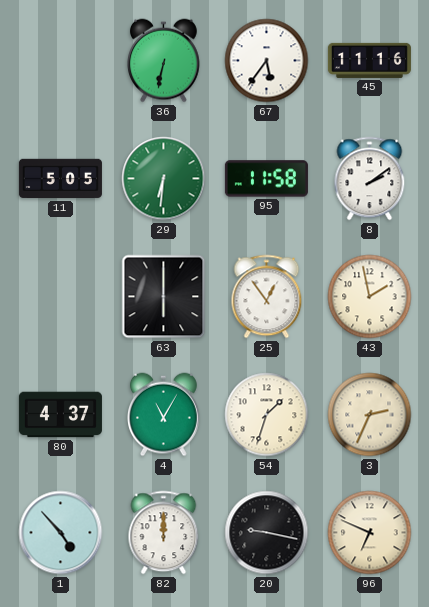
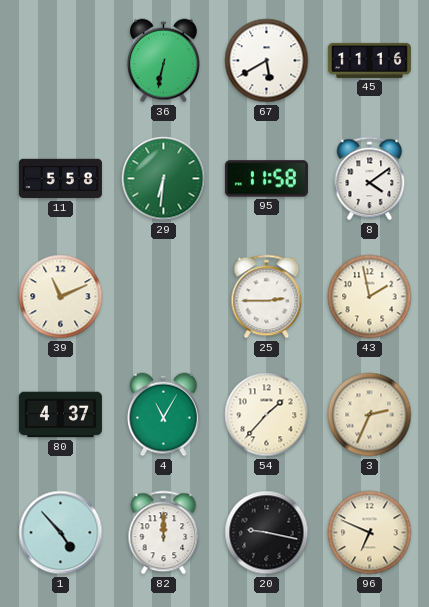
67: 5:36 -> 5:40
11: 5:05 -> 5:58
8: 2:09 -> 4:09
39: none -> 11:11
63: 6:00 -> none
25: 12:54 -> 2:45
54: 1:33 -> 1:37
